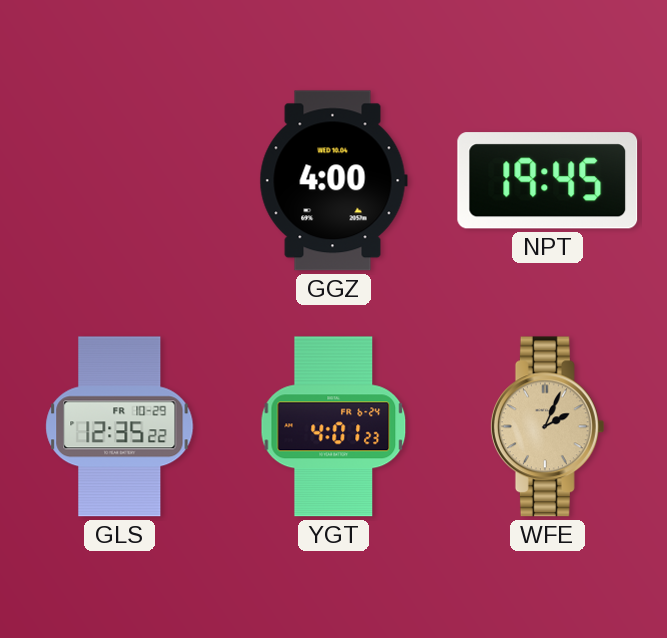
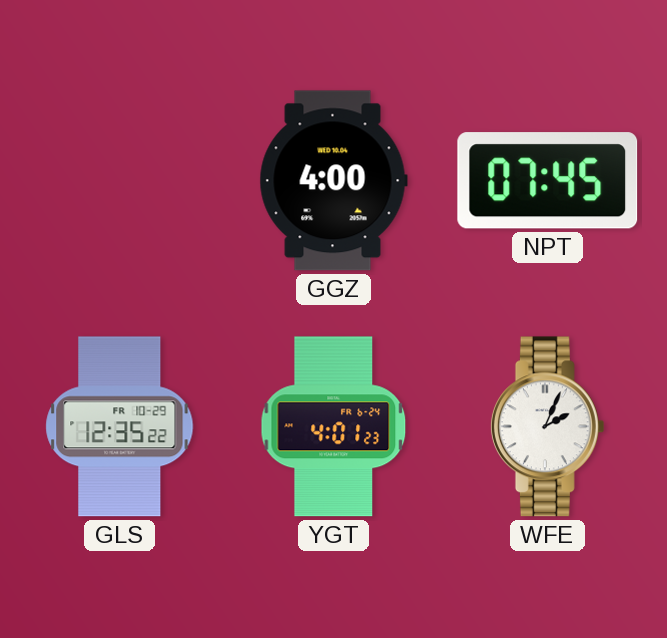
NPT: 19:45 -> 07:45
WFE dial: champagne -> white
